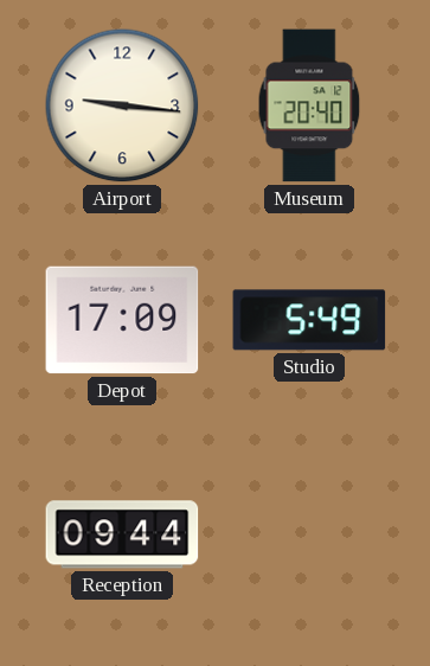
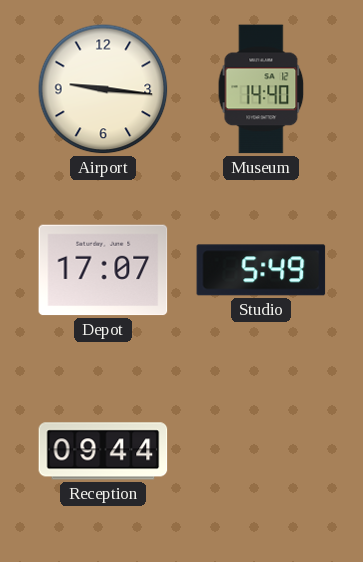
Museum: 20:40 -> 14:40
Depot: 17:09 -> 17:07
